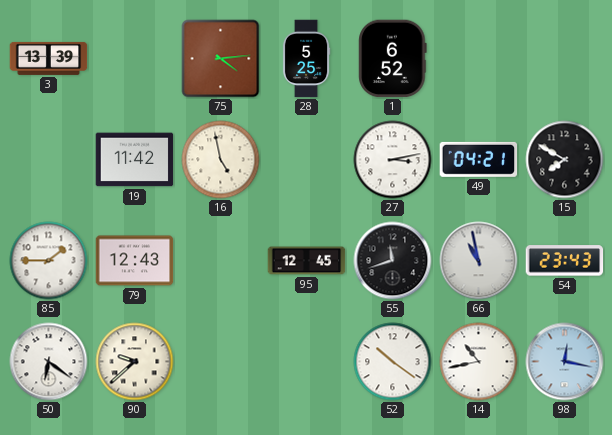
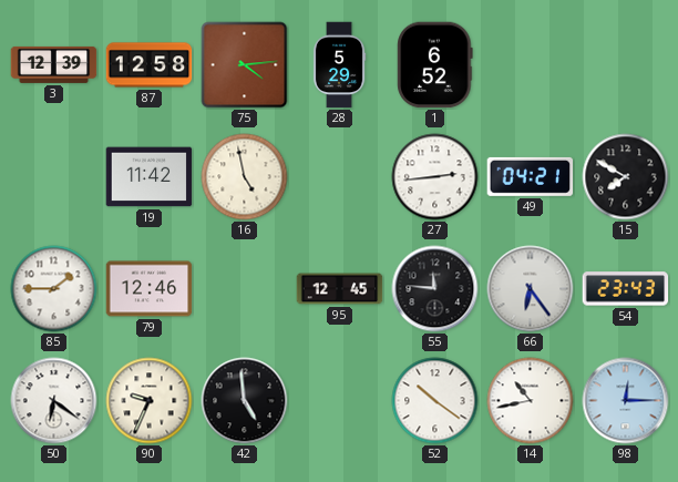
3: 13:39 -> 12:39
87: none -> 12:58
28: 5:25 -> 5:29
27: 3:13 -> 2:44
79: 12:43 -> 12:46
55: 11:42 -> 11:46
66: 10:58 -> 6:24
90: 9:38 -> 9:34
42: none -> 4:59
98: 12:17 -> 12:15
